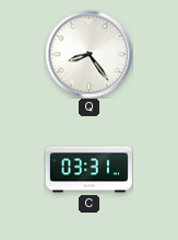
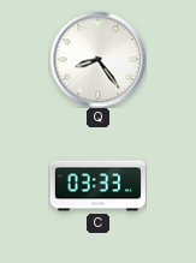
C: 03:31 -> 03:33
